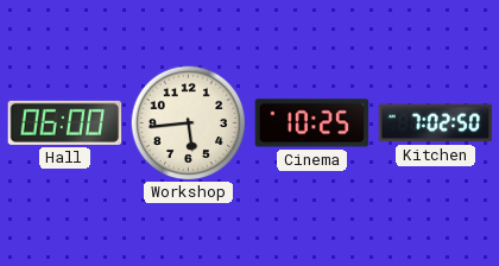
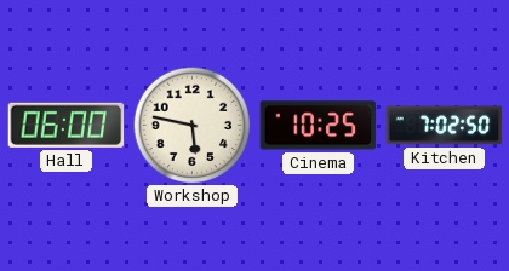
Workshop: 5:44 -> 5:47
